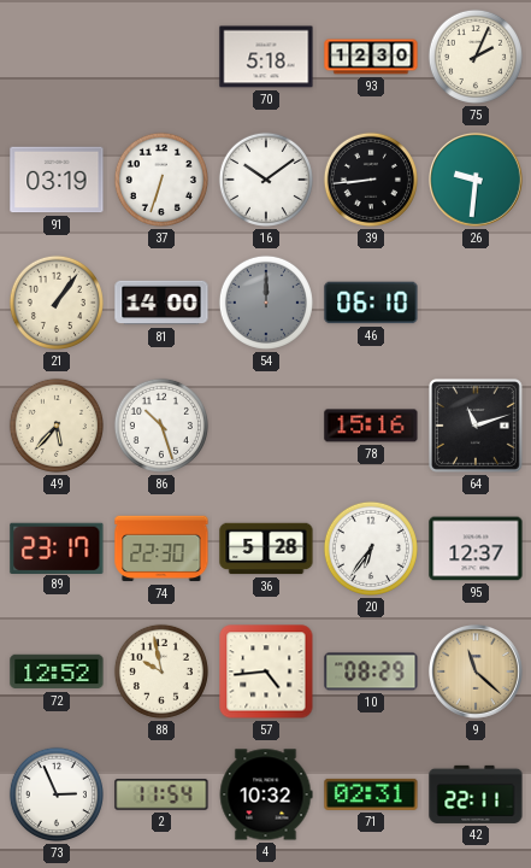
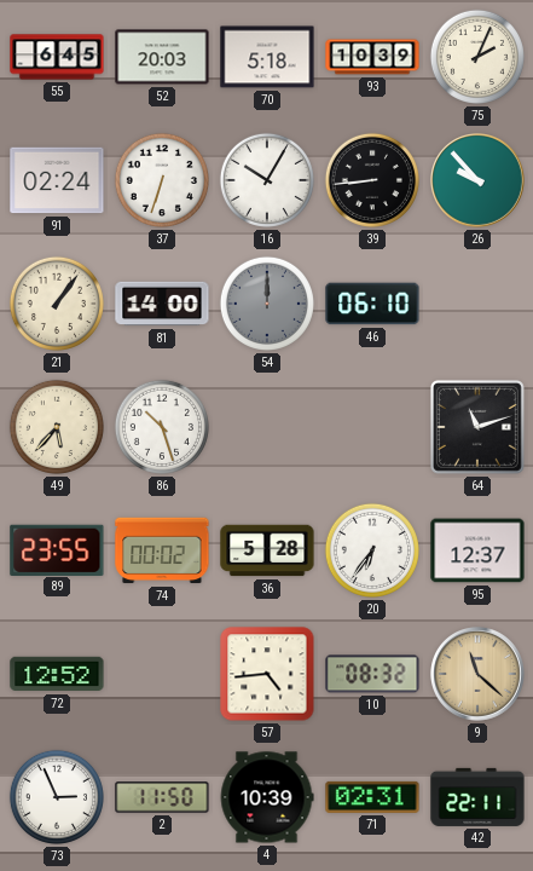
55: none -> 6:45
52: none -> 20:03
93: 12:30 -> 10:39
91: 03:19 -> 02:24
16: 10:09 -> 10:05
26: 9:31 -> 9:53
78: 15:16 -> none
89: 23:17 -> 23:55
74: 22:30 -> 00:02
88: 9:58 -> none
10: 08:29 -> 08:32
2: 11:54 -> 11:50
4: 10:32 -> 10:39
